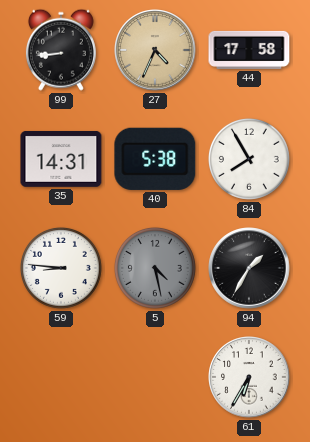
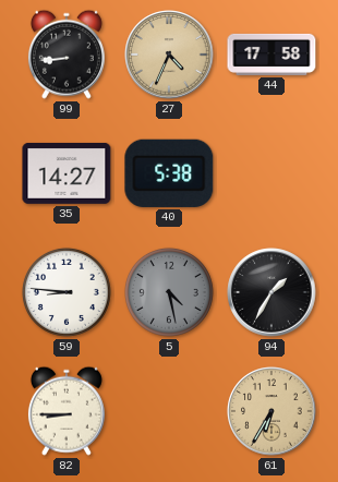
35: 14:31 -> 14:27
84: 7:55 -> none
82: none -> 8:45
61 dial: white -> champagne
